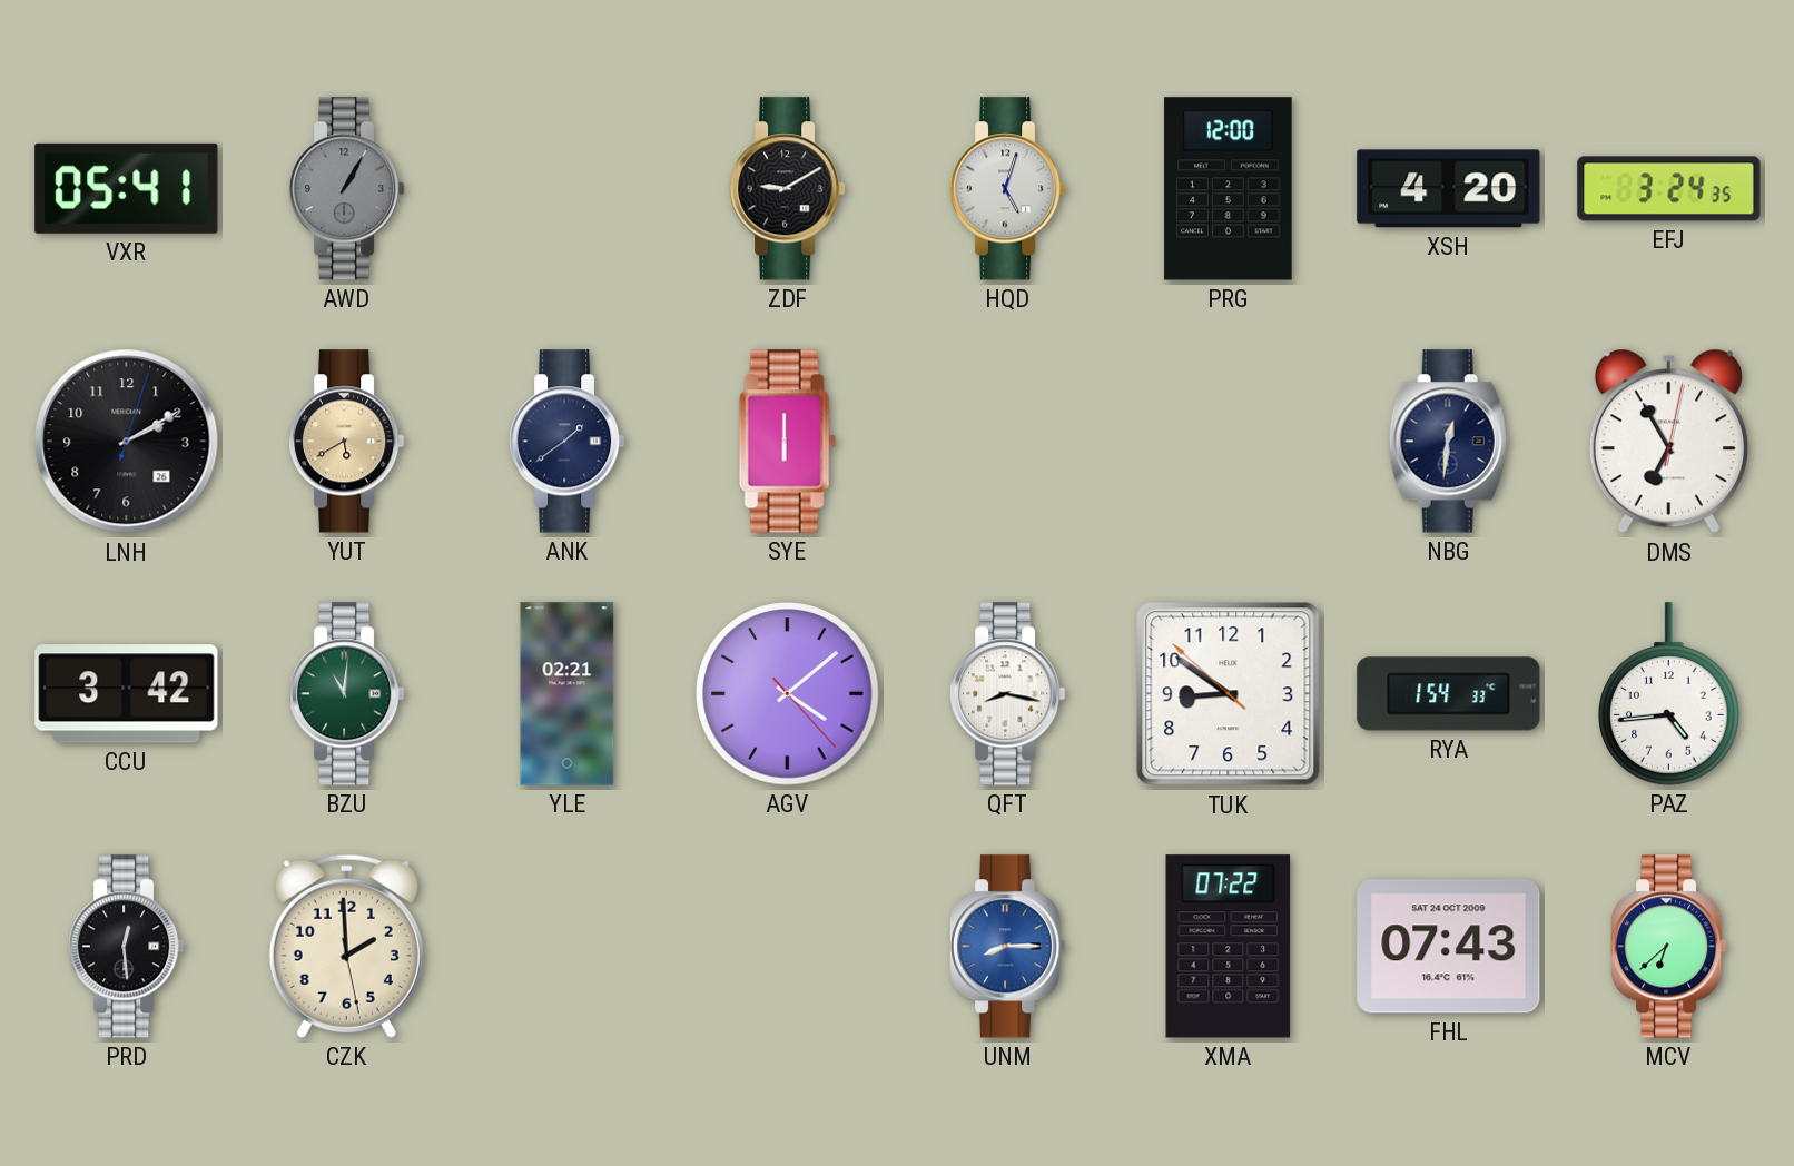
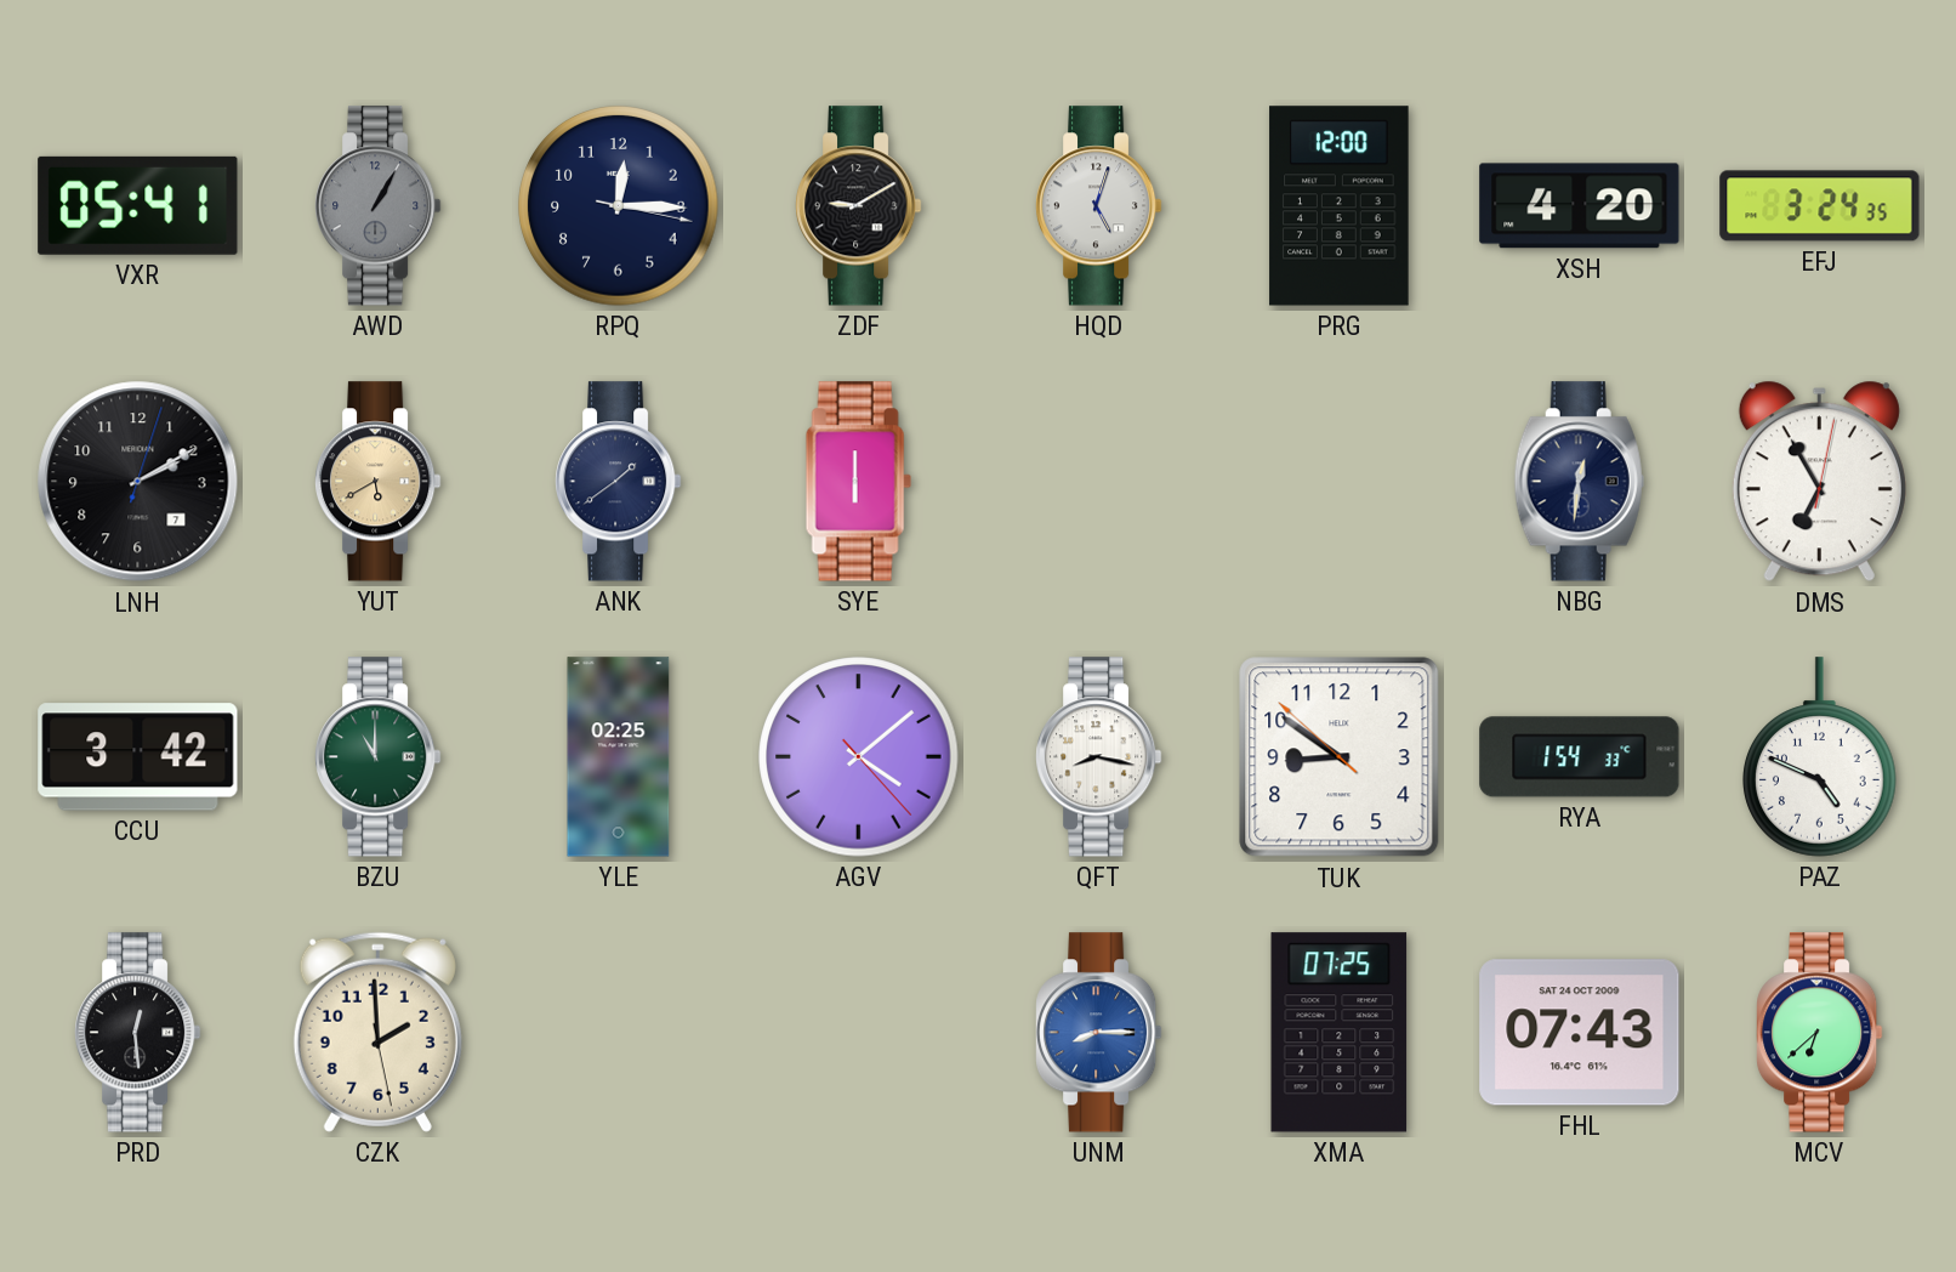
RPQ: none -> 12:15
LNH date: 26 -> 7
BZU: 11:01 -> 11:00
YLE: 02:21 -> 02:25
PAZ: 4:44 -> 4:49
XMA: 07:22 -> 07:25
